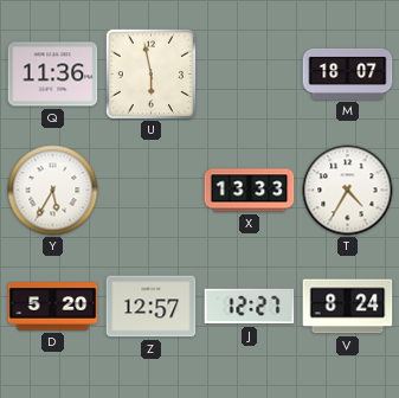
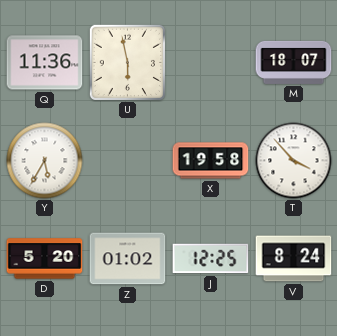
X: 13:33 -> 19:58
T: 4:35 -> 3:53
Z: 12:57 -> 01:02
J: 12:27 -> 12:25
